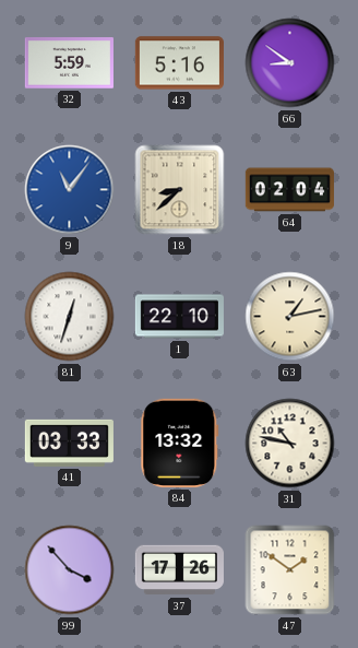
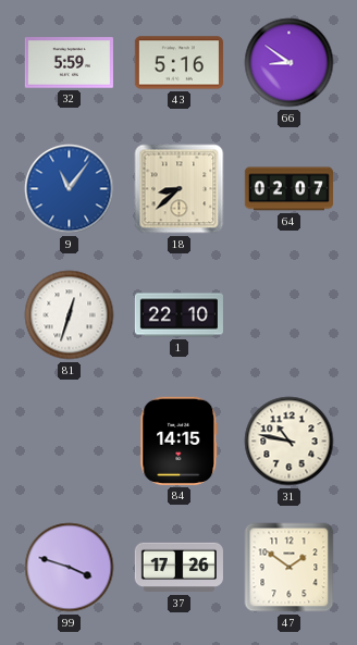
64: 02:04 -> 02:07
63: 1:13 -> none
41: 03:33 -> none
84: 13:32 -> 14:15
99: 3:53 -> 3:48
